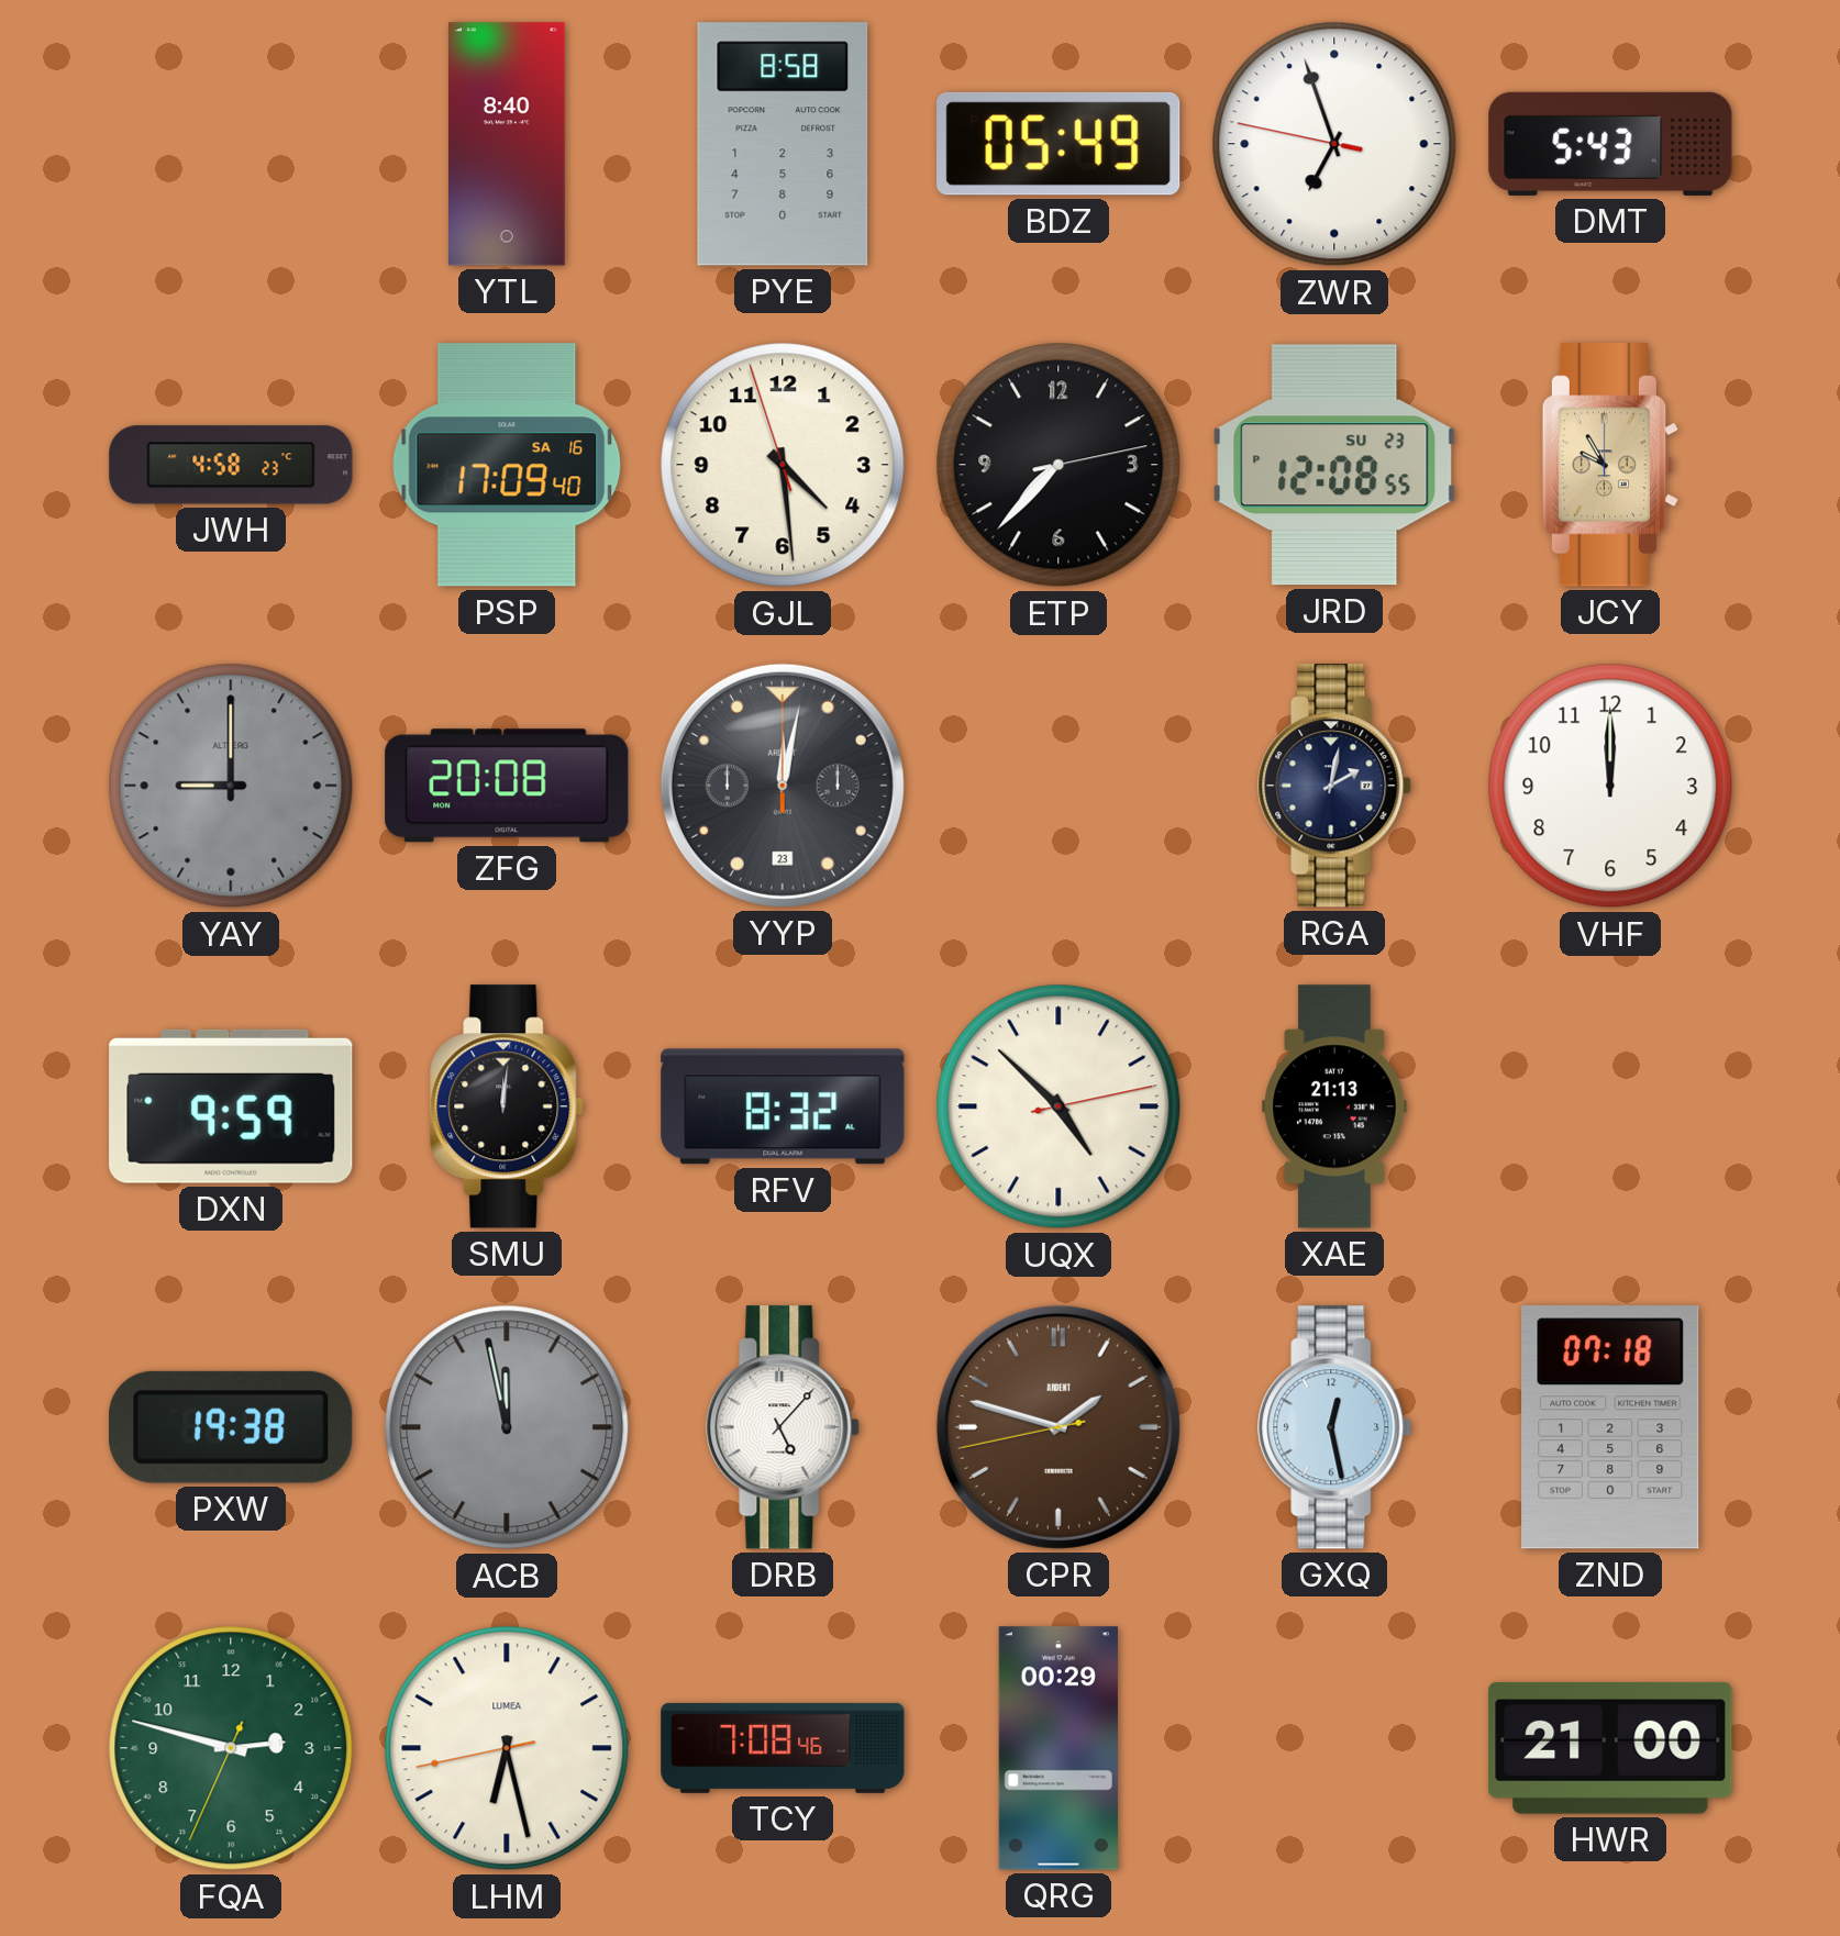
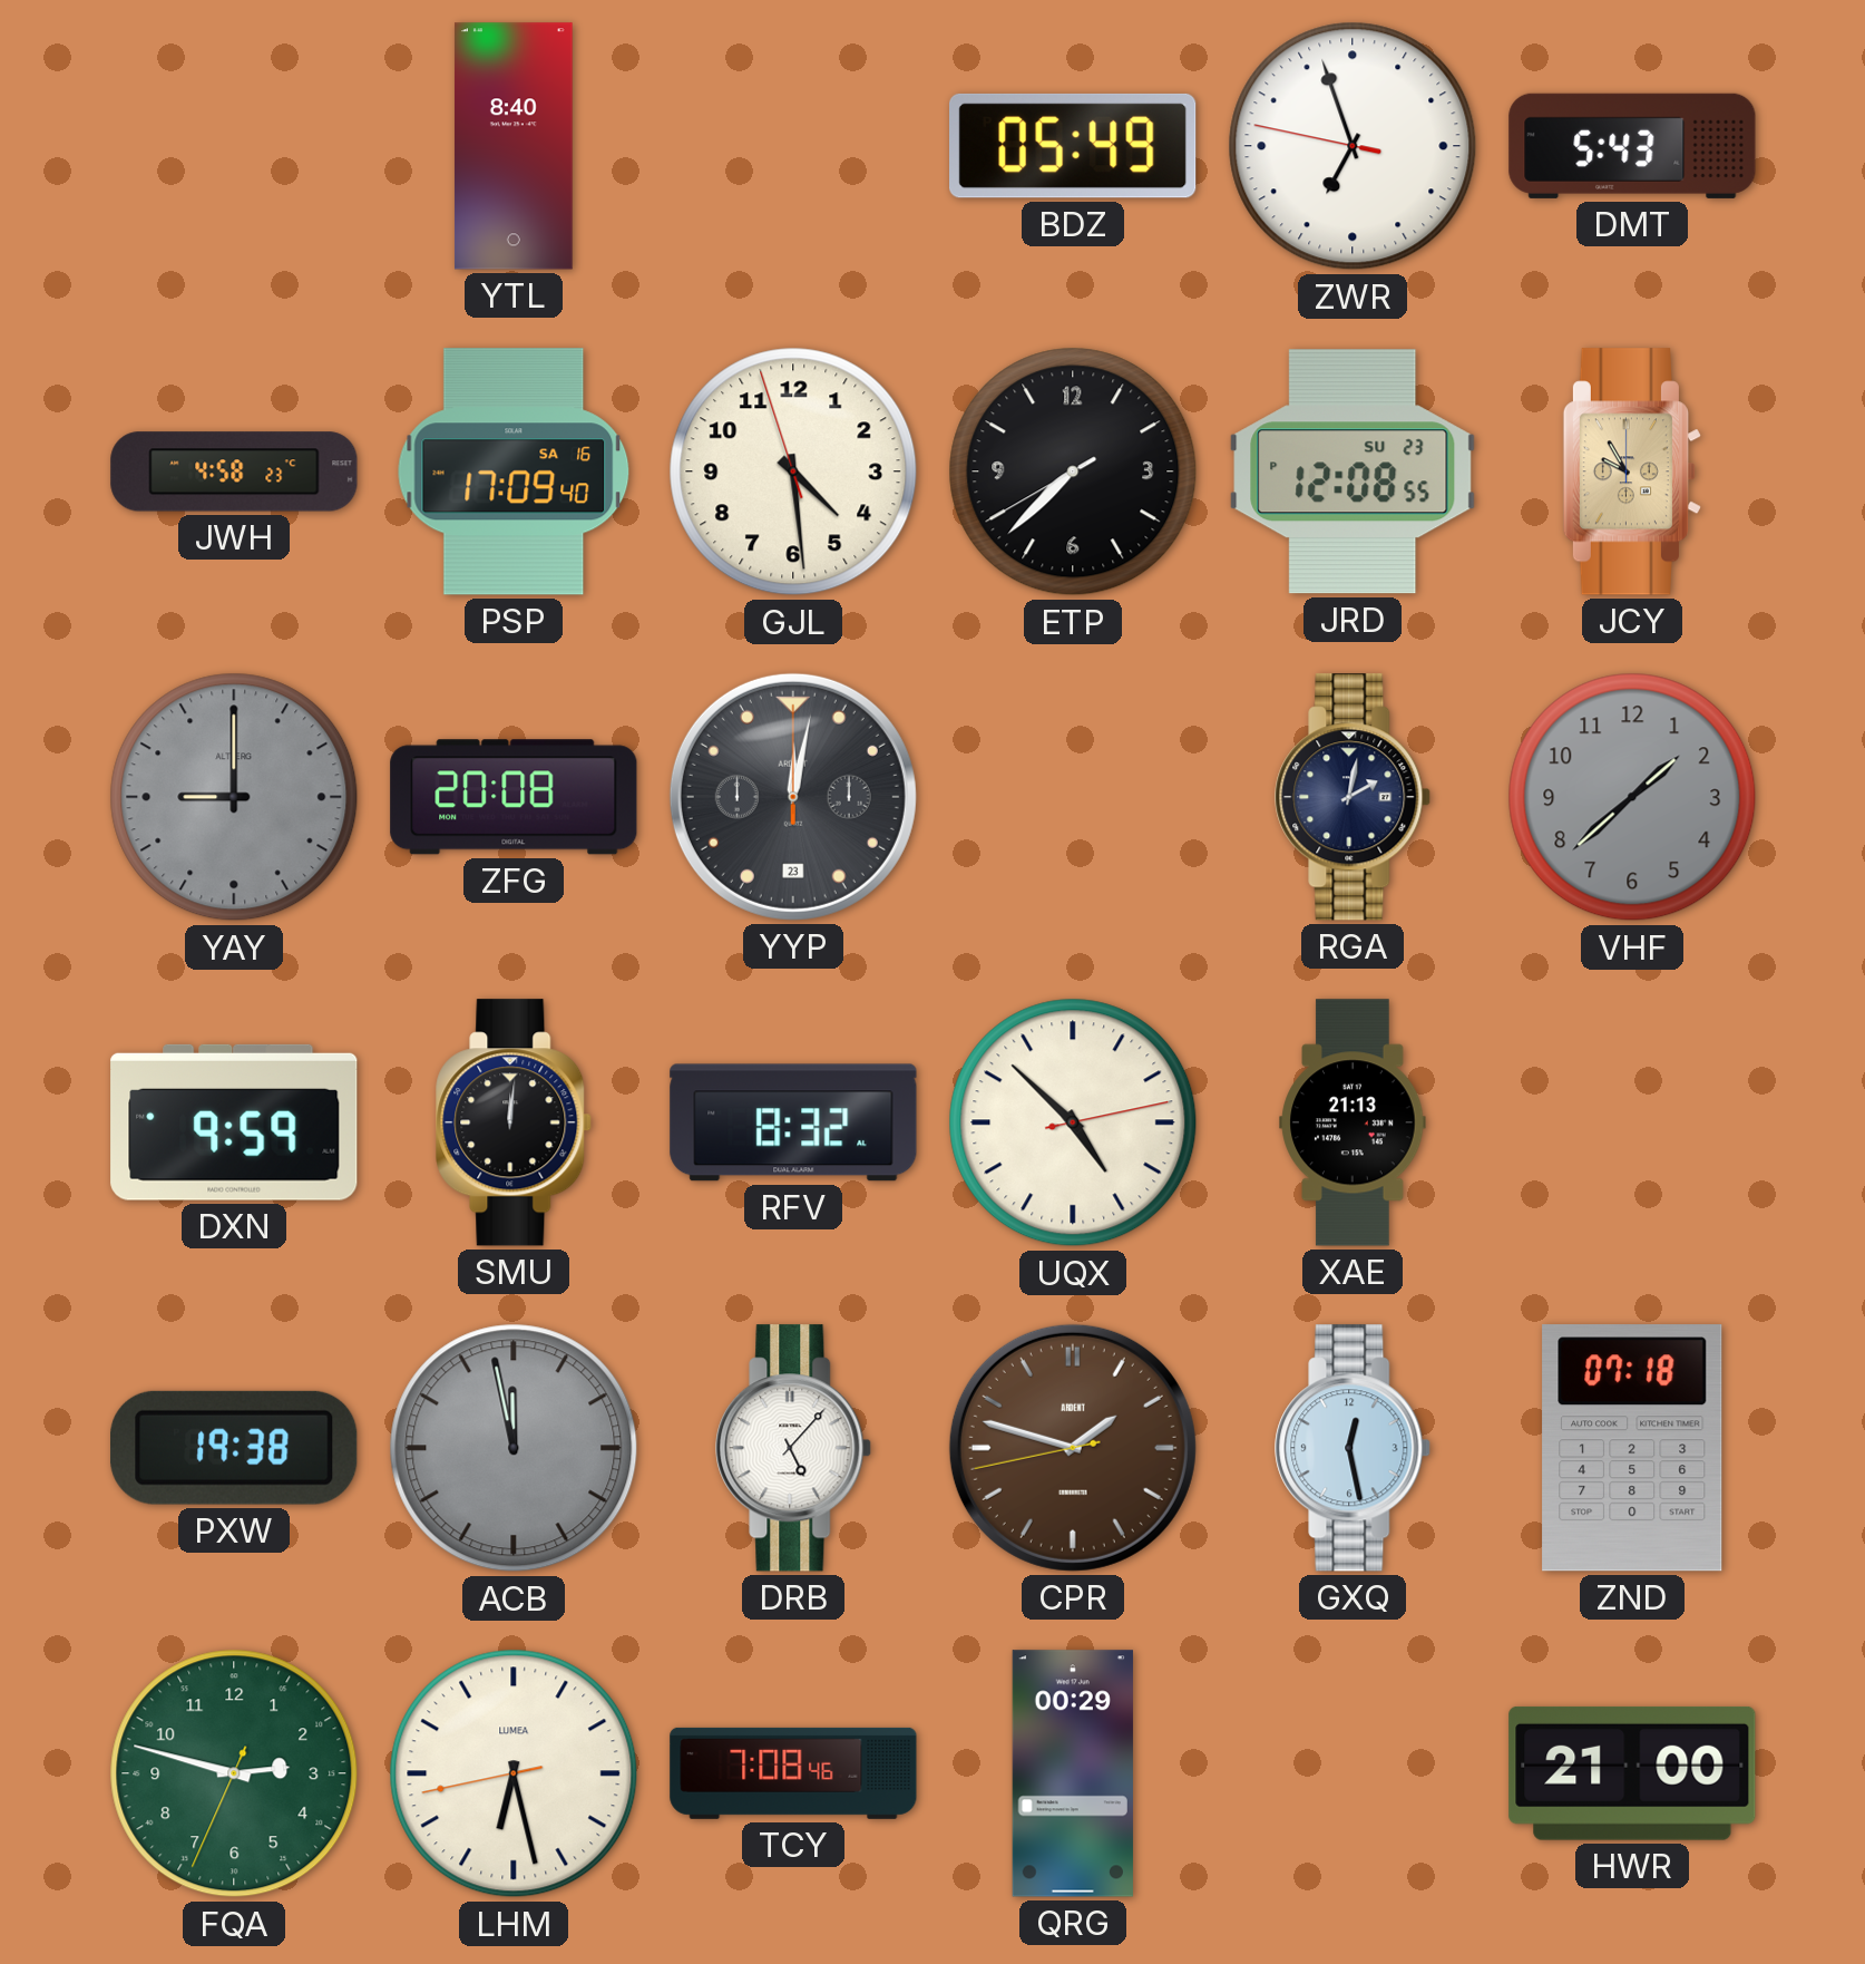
PYE: 8:58 -> none
ETP: 7:37:13 -> 7:37:40
VHF: 12:00 -> 1:38
VHF dial: white -> grey
